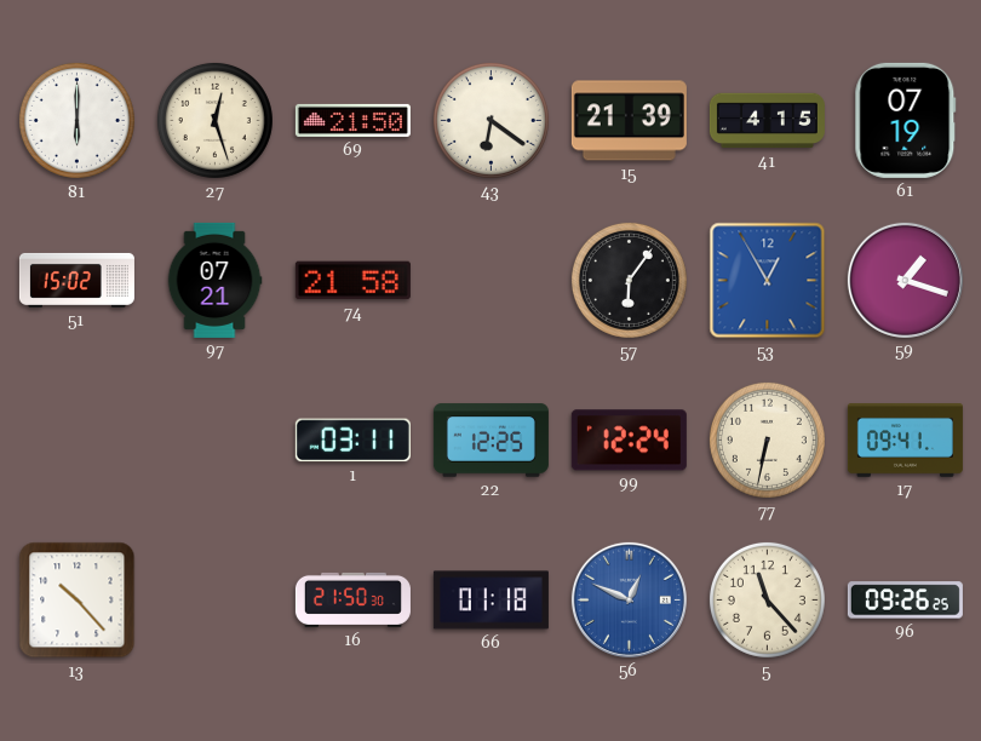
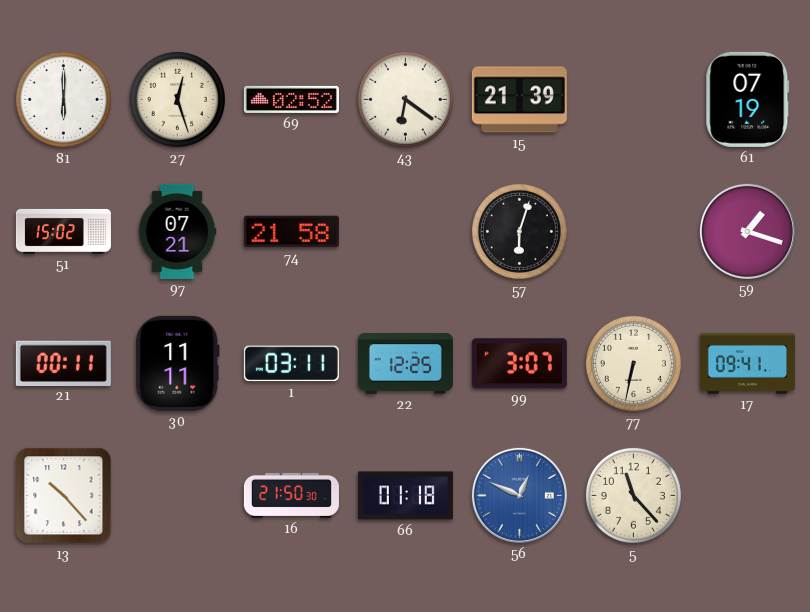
69: 21:50 -> 02:52
41: 4:15 -> none
57: 6:06 -> 6:03
53: 12:55 -> none
21: none -> 00:11
30: none -> 11:11
99: 12:24 -> 3:07
96: 09:26 -> none
